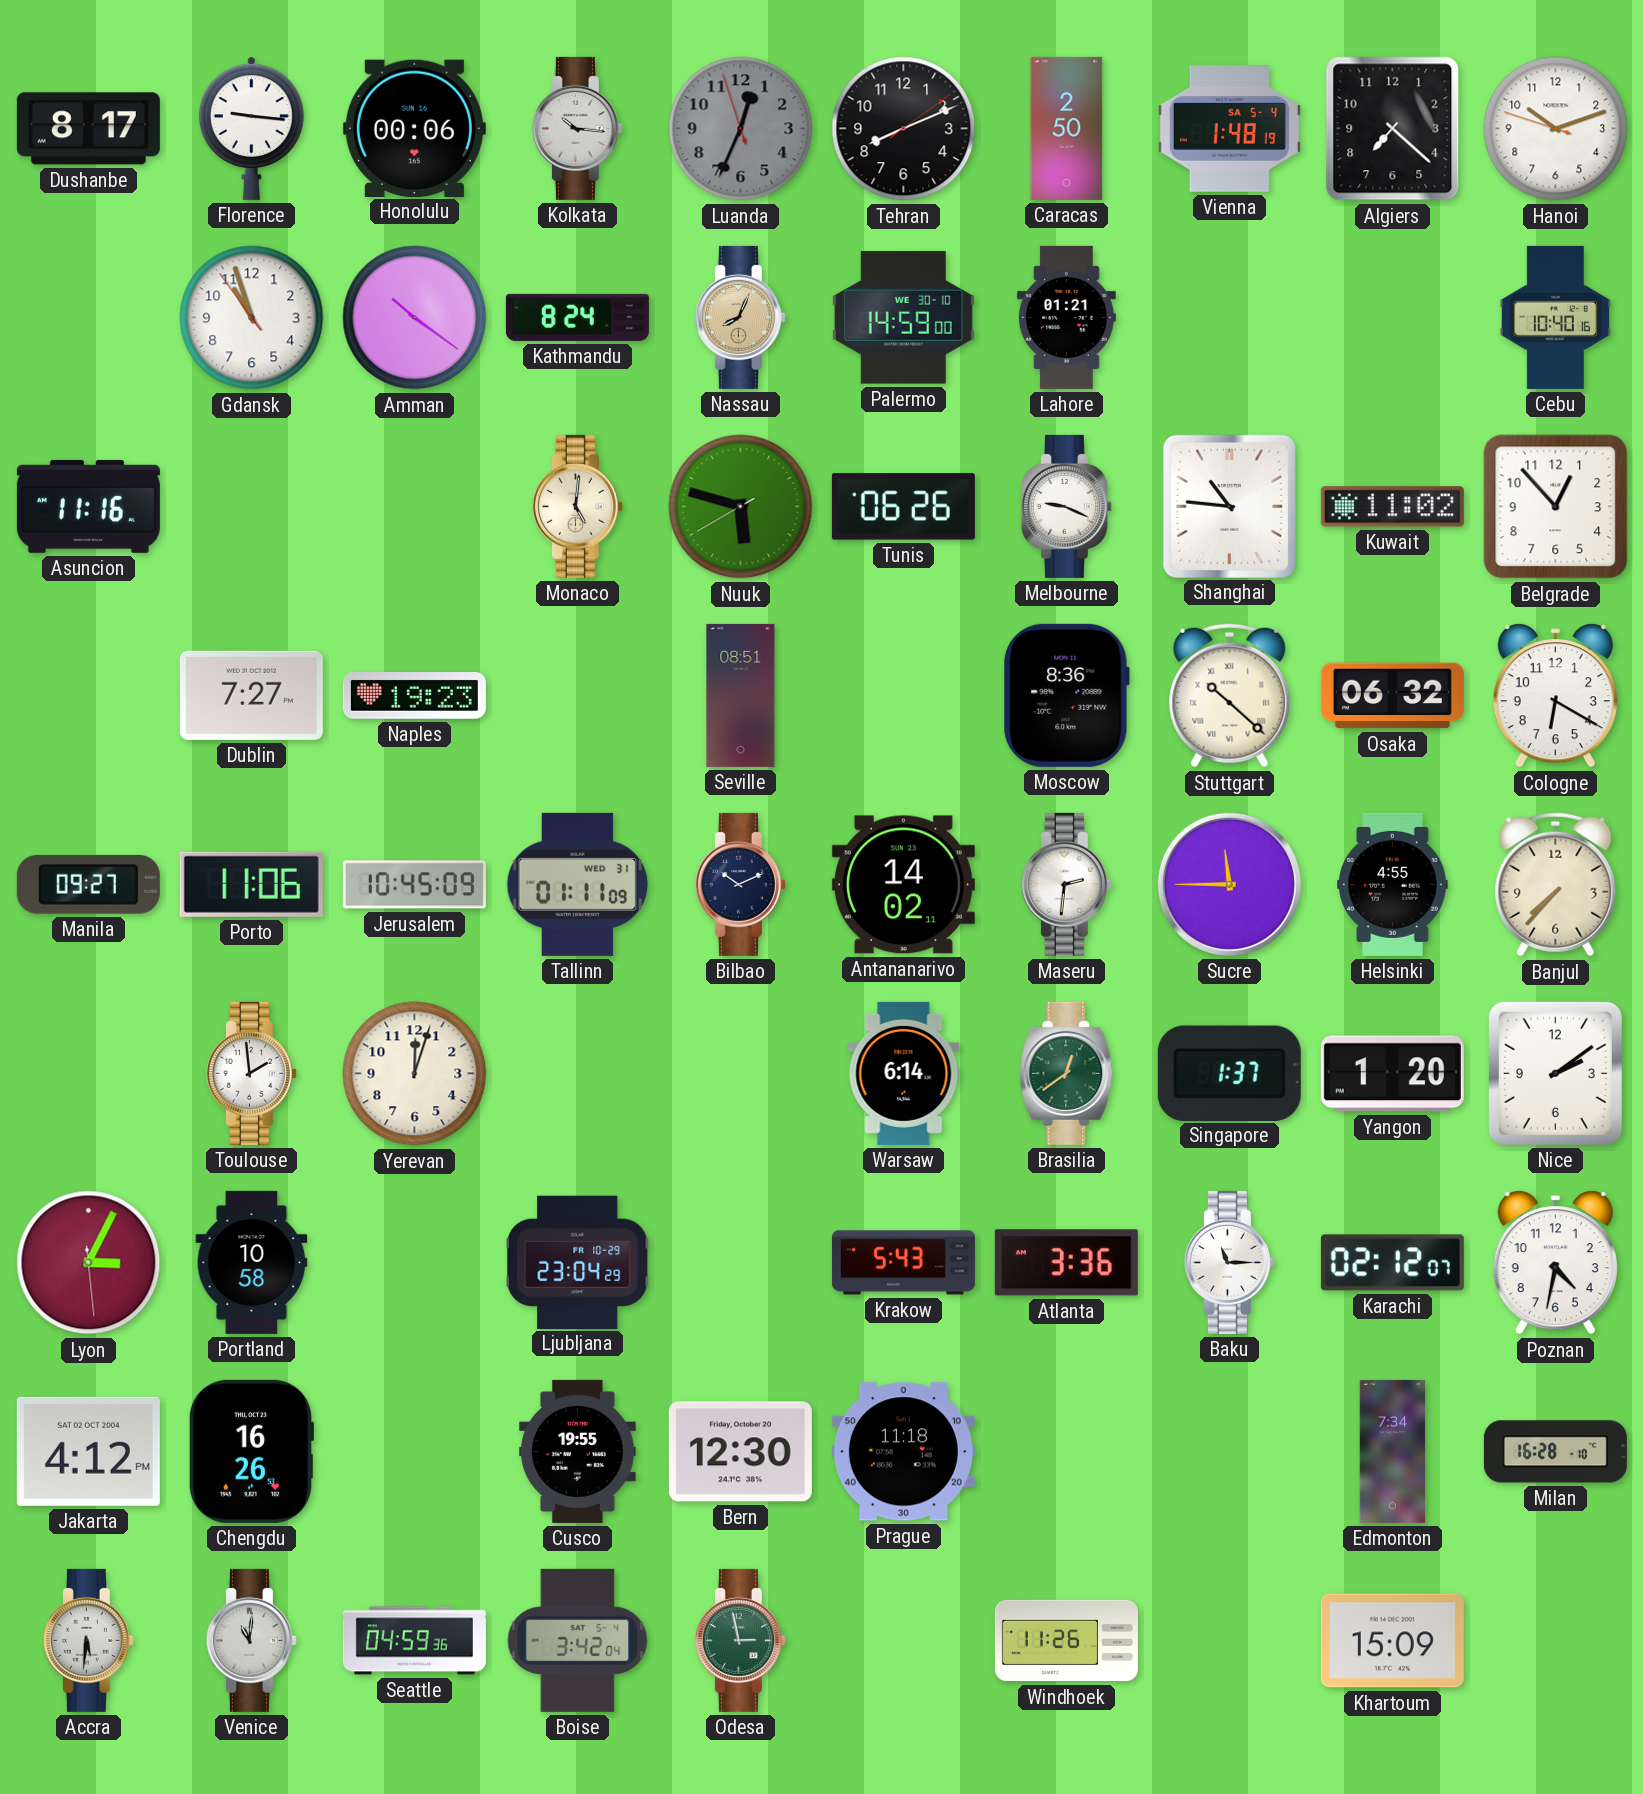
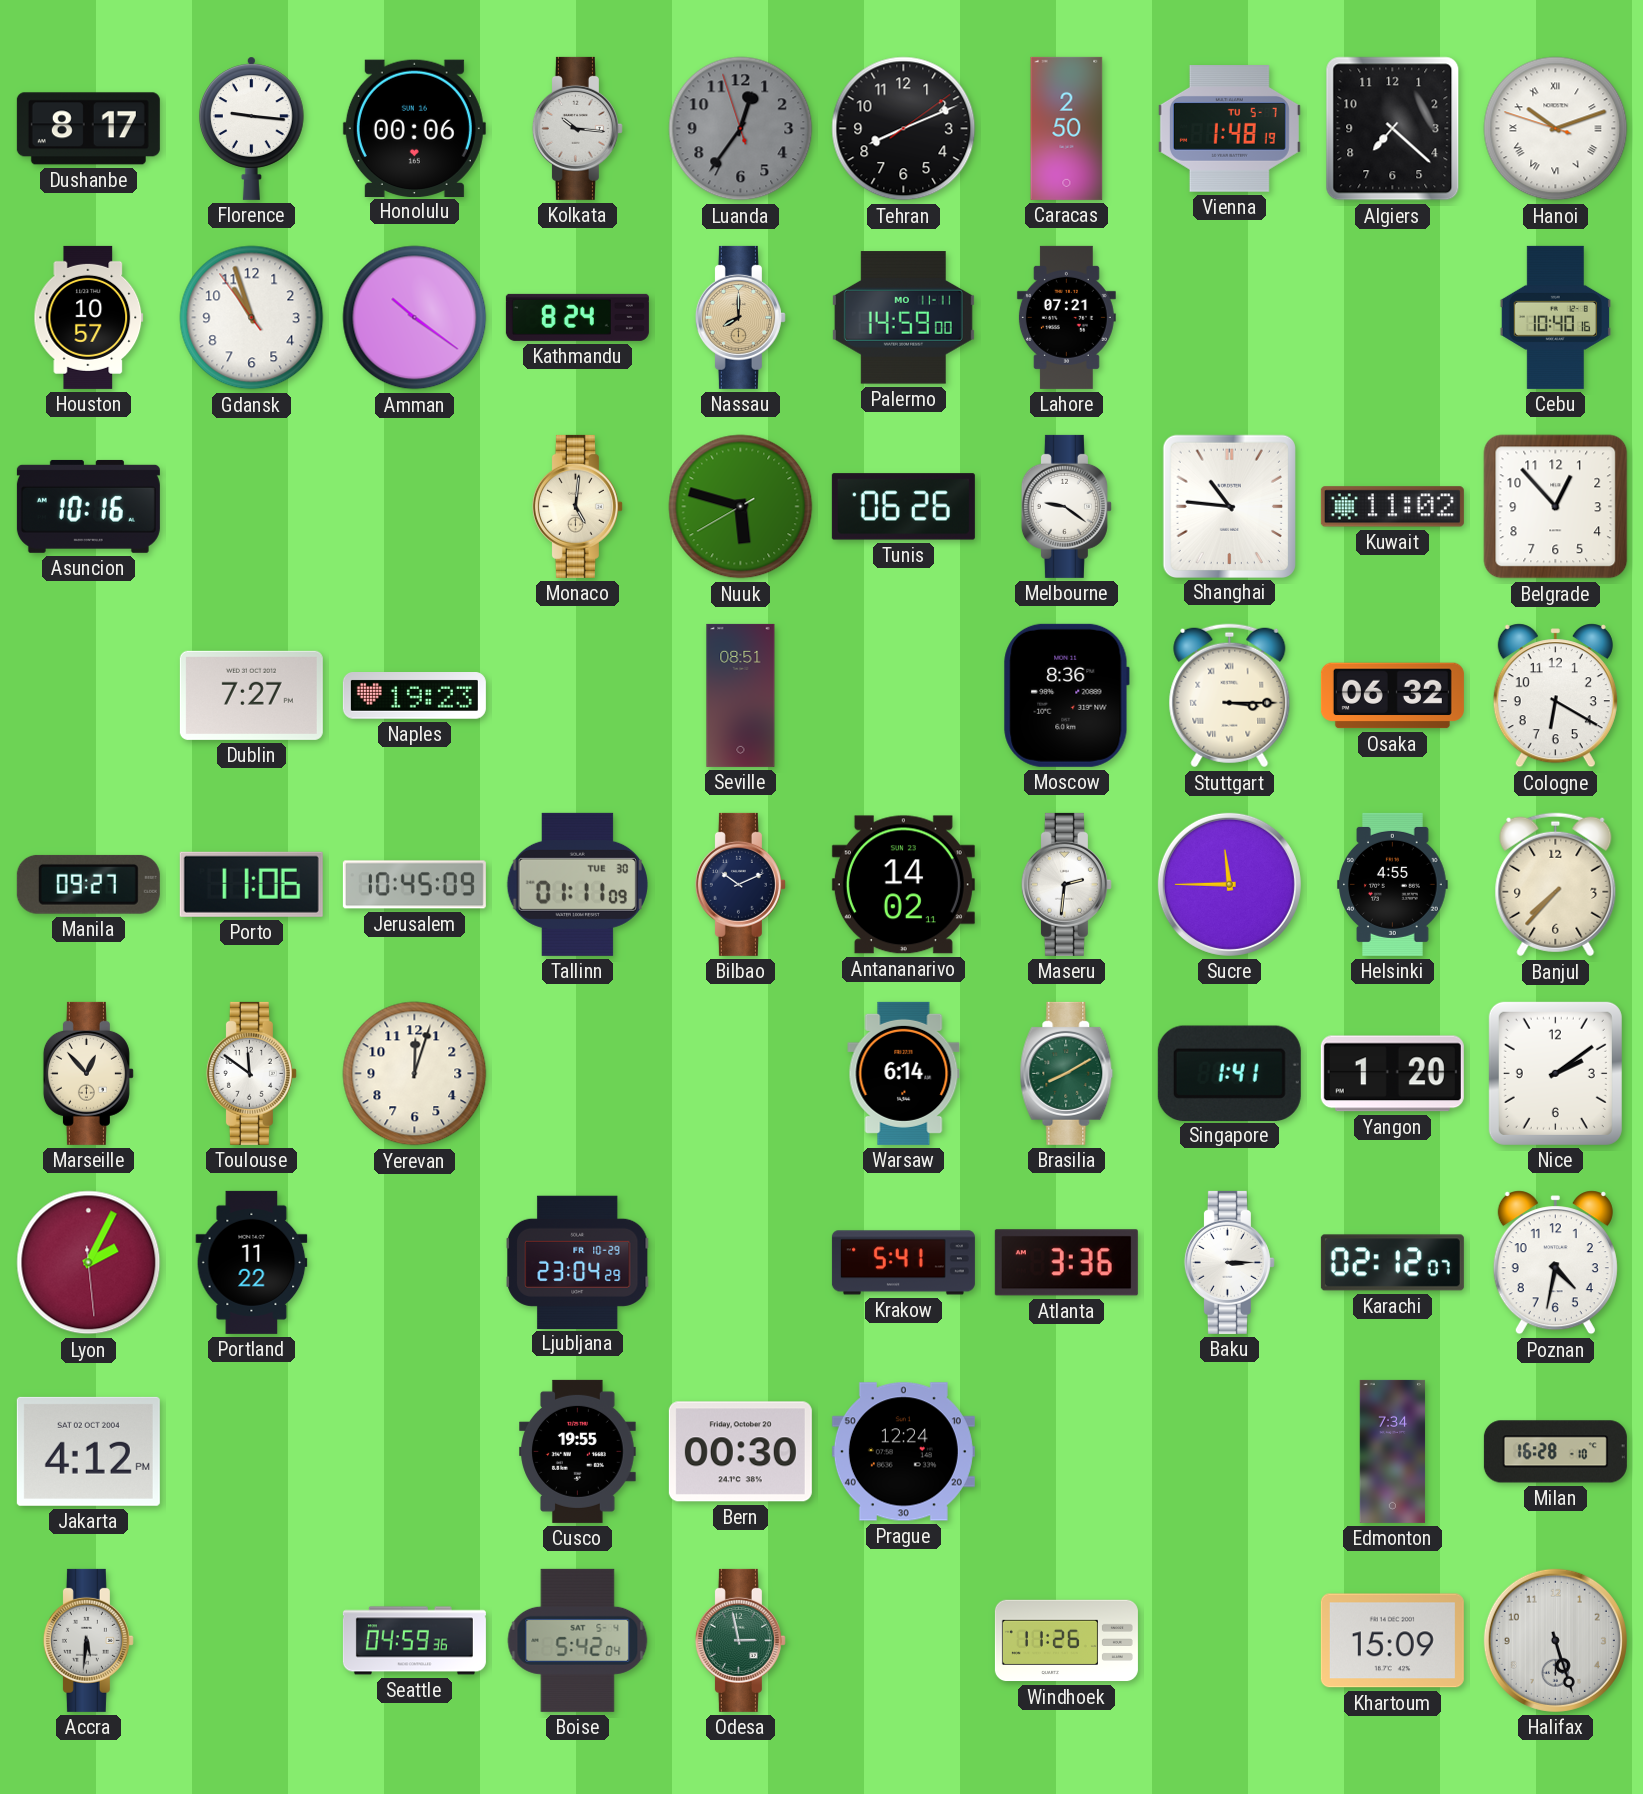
Luanda: 12:33 -> 12:35
Vienna date: SA 5-4 -> TU 5-7
Hanoi numerals: Arabic -> Roman
Houston: none -> 10:57
Nassau: 8:04 -> 8:00
Palermo date: WE 30-10 -> MO 11-11
Lahore: 01:21 -> 07:21
Asuncion: 11:16 -> 10:16
Melbourne: 9:19 -> 9:21
Stuttgart: 10:22 -> 3:15
Tallinn date: WED 31 -> TUE 30
Marseille: none -> 12:53
Toulouse: 1:59 -> 11:51
Brasilia: 12:39 -> 8:10
Singapore: 1:37 -> 1:41
Lyon: 3:04 -> 2:04
Portland: 10:58 -> 11:22
Krakow: 5:43 -> 5:41
Baku: 11:15 -> 3:15
Chengdu: 16:26 -> none
Bern: 12:30 -> 00:30
Prague: 11:18 -> 12:24
Venice: 11:01 -> none
Boise: 3:42 -> 5:42
Halifax: none -> 5:27
